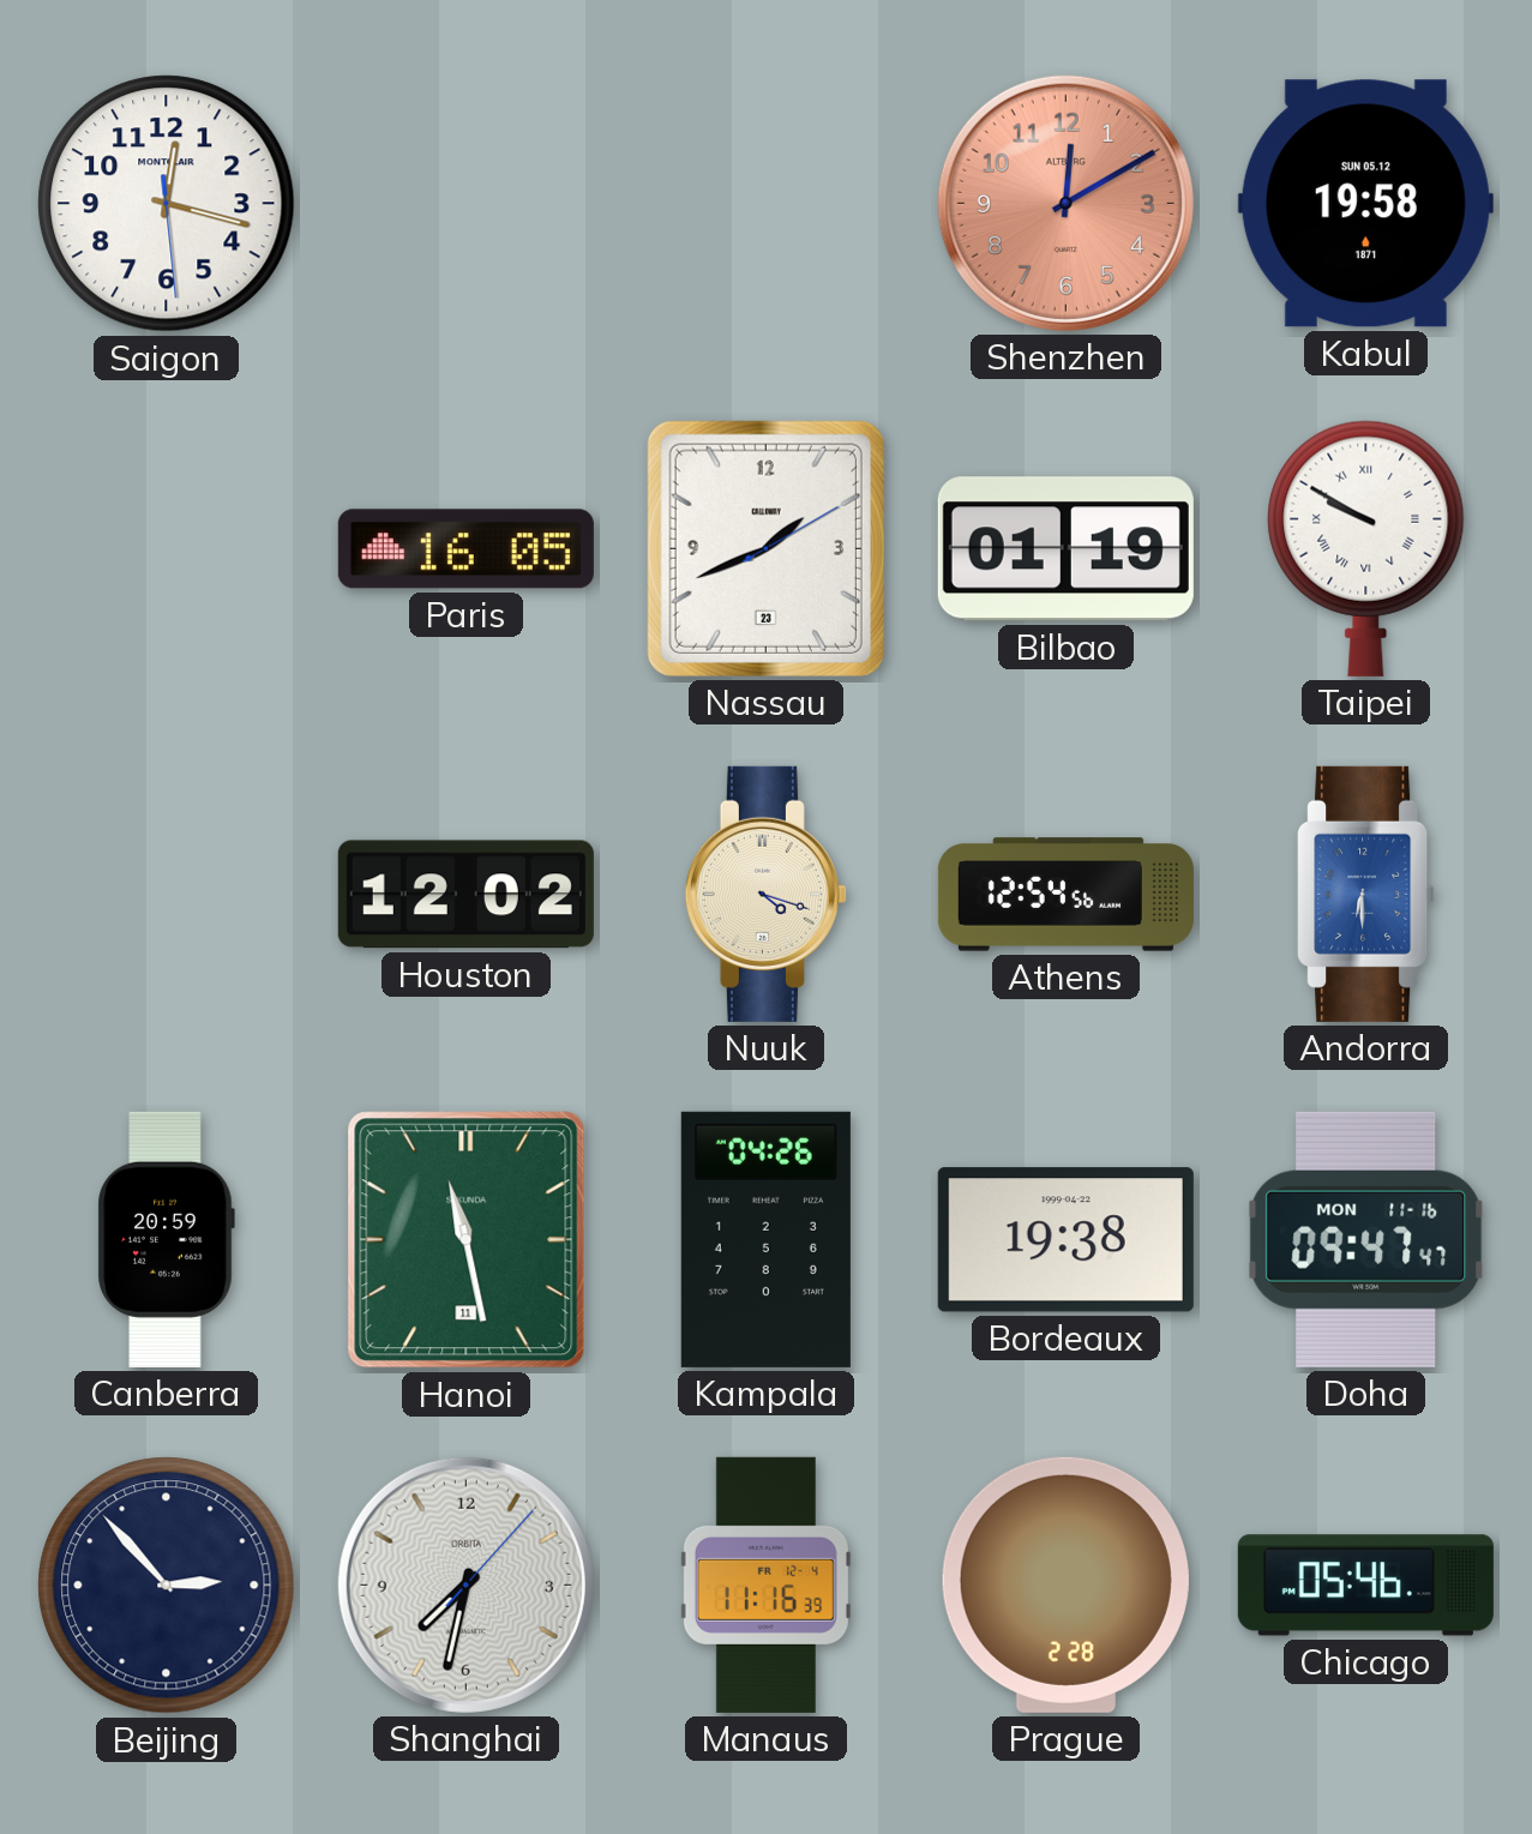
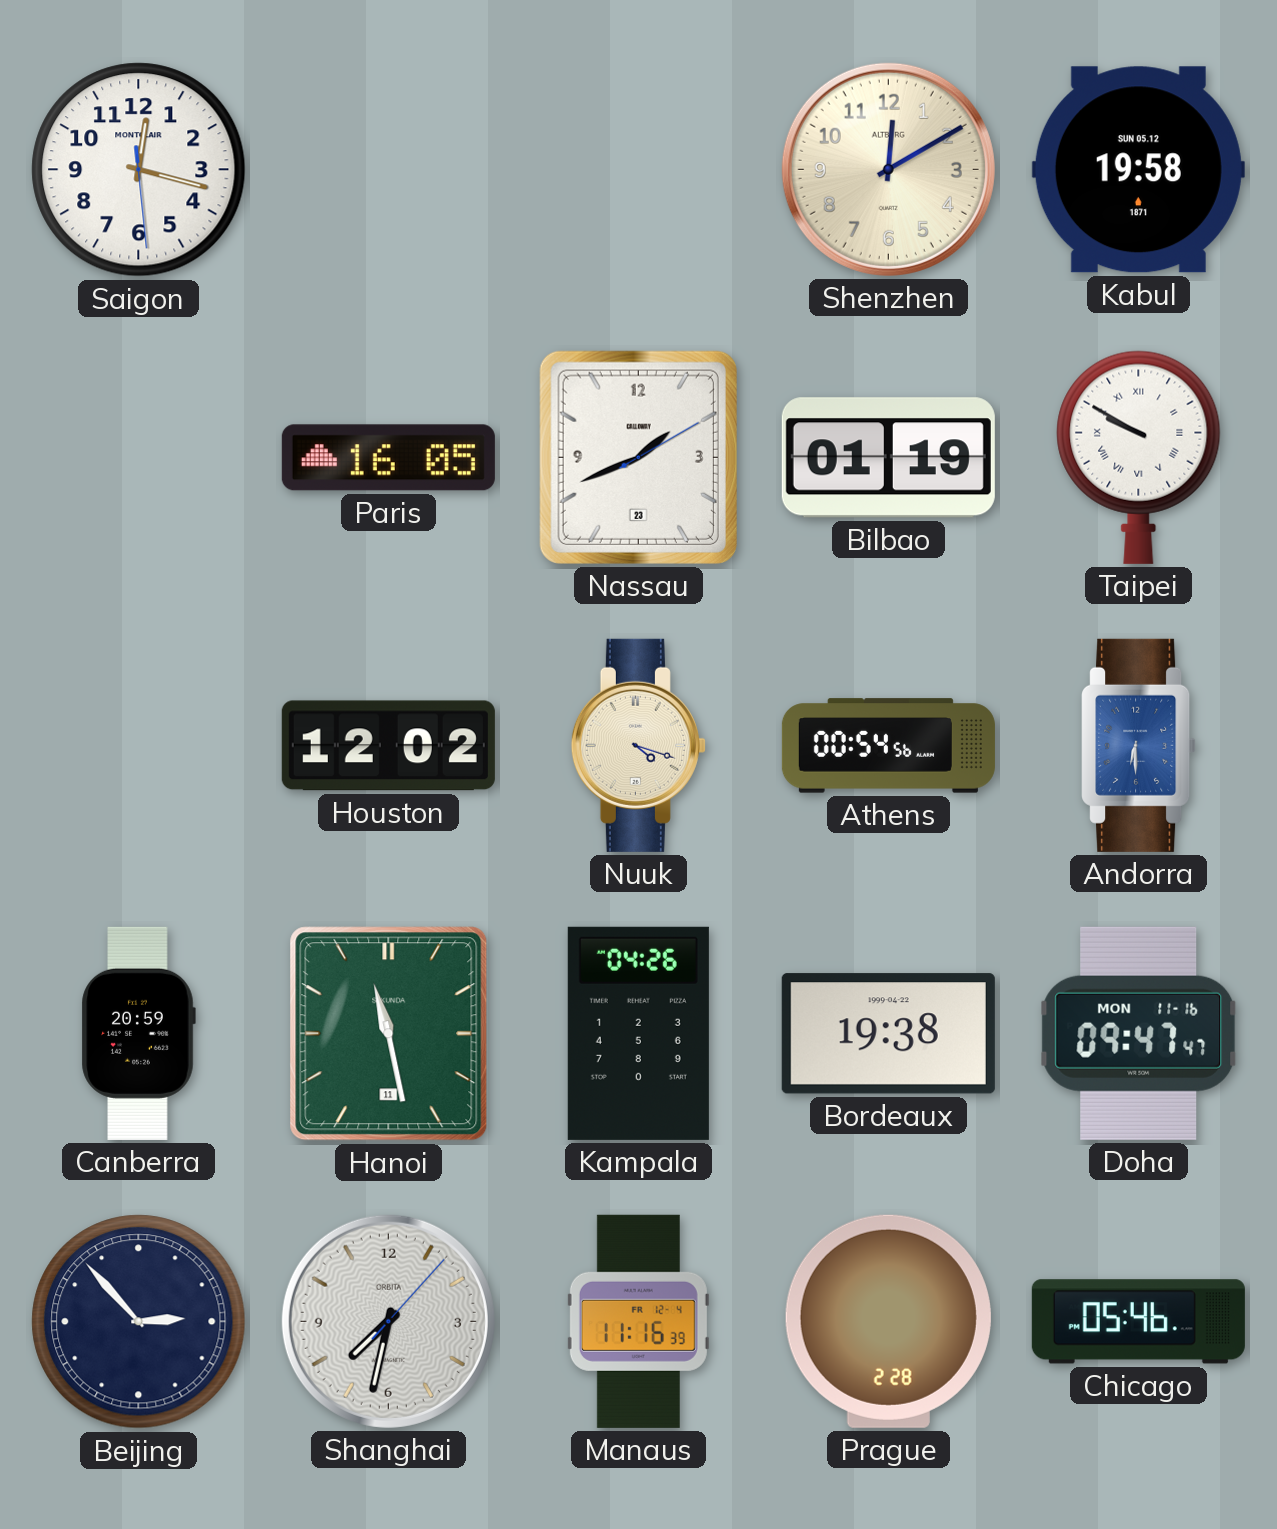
Shenzhen dial: salmon -> cream
Athens: 12:54 -> 00:54
